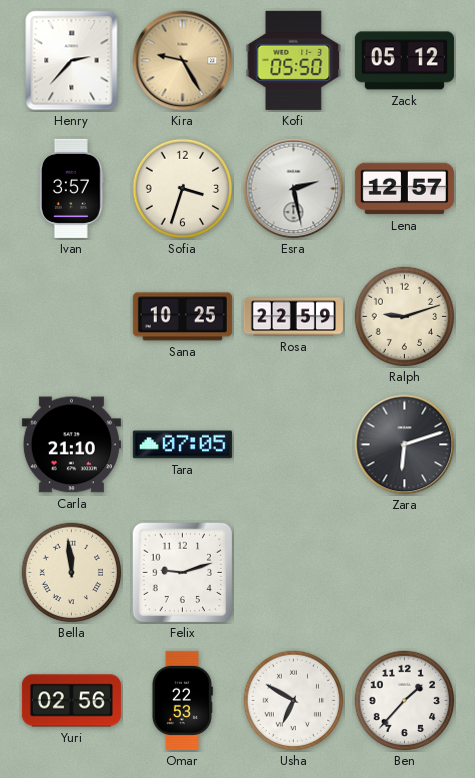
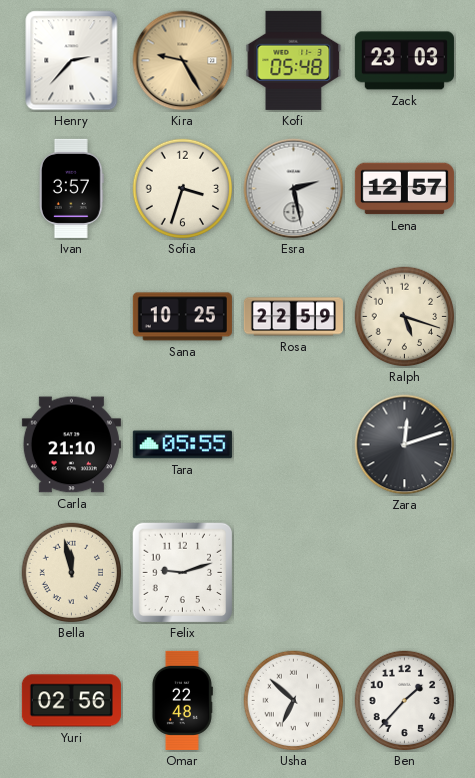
Kofi: 05:50 -> 05:48
Zack: 05:12 -> 23:03
Ralph: 9:12 -> 5:18
Tara: 07:05 -> 05:55
Zara: 6:12 -> 12:12
Bella: 11:59 -> 11:58
Omar: 22:53 -> 22:48
Usha: 6:50 -> 6:52
